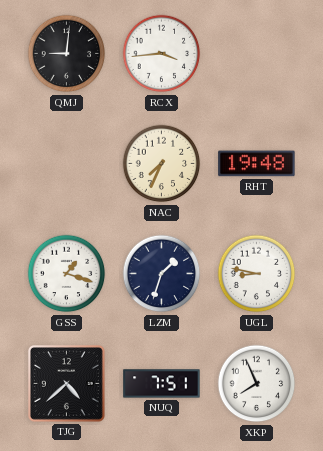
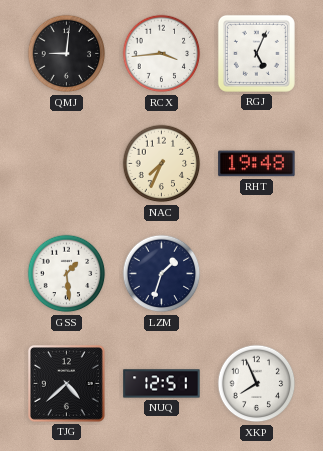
RGJ: none -> 5:04
GSS: 1:18 -> 1:29
UGL: 8:47 -> none
NUQ: 7:51 -> 12:51
